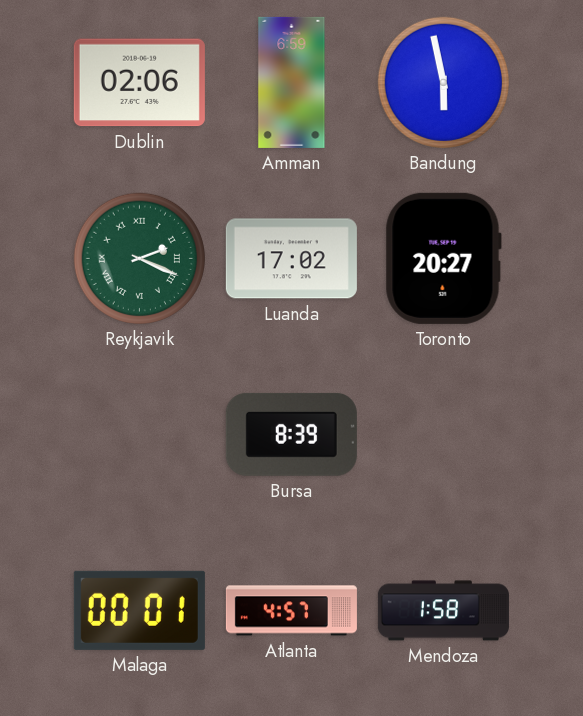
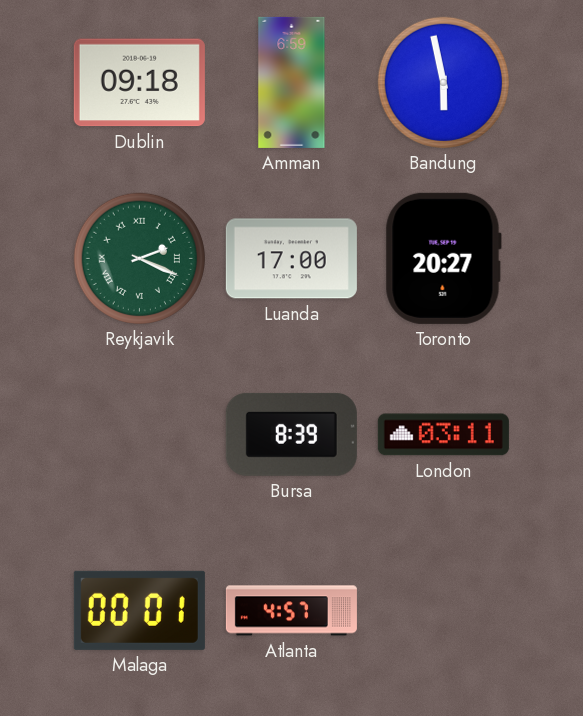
Dublin: 02:06 -> 09:18
Luanda: 17:02 -> 17:00
London: none -> 03:11
Mendoza: 1:58 -> none
